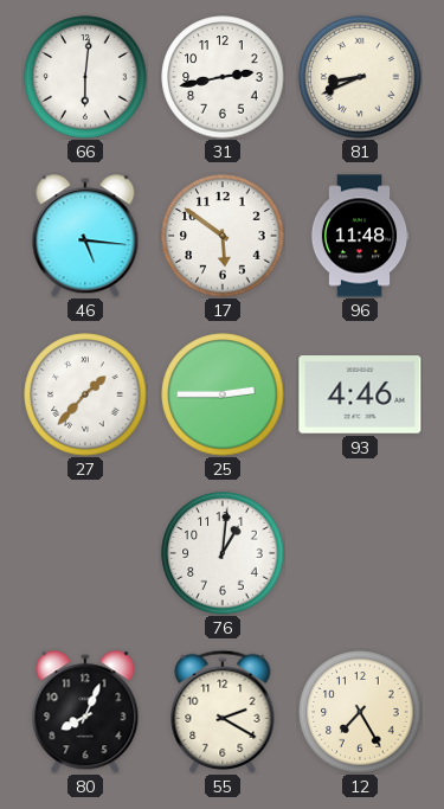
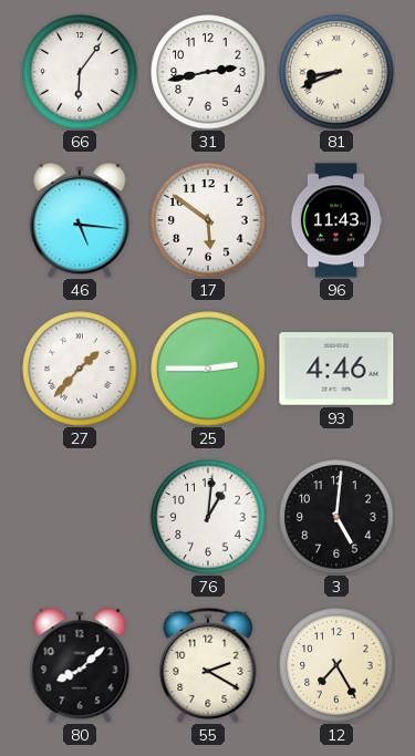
66: 6:01 -> 6:06
96: 11:48 -> 11:43
3: none -> 5:01
80: 8:04 -> 8:08
